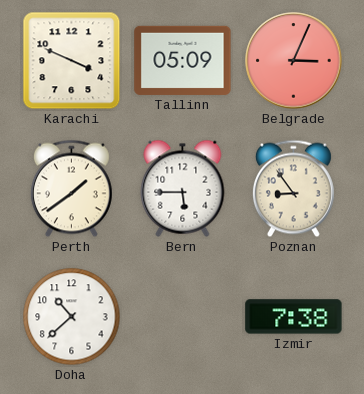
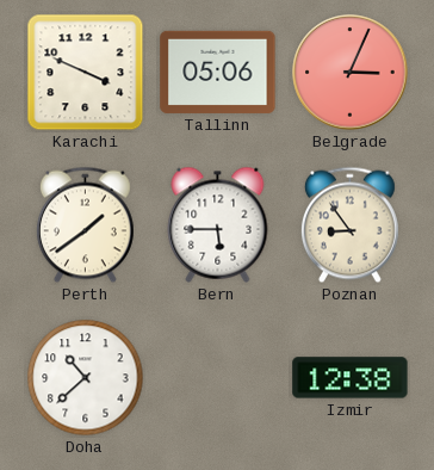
Tallinn: 05:09 -> 05:06
Izmir: 7:38 -> 12:38
